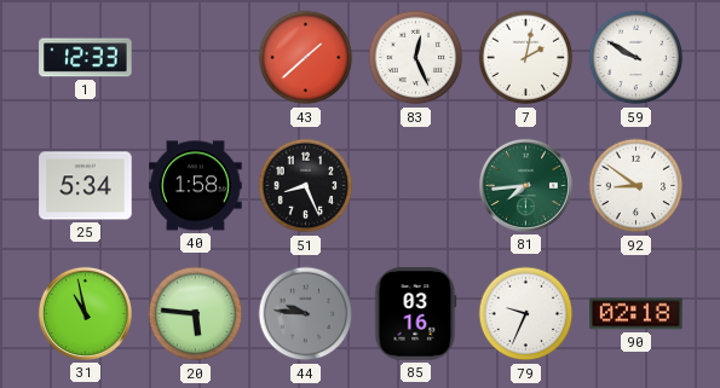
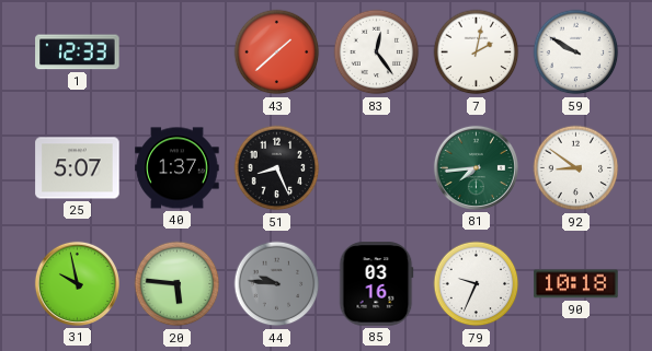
83: 12:26 -> 12:24
25: 5:34 -> 5:07
40: 1:58 -> 1:37
31: 10:58 -> 9:58
90: 02:18 -> 10:18
